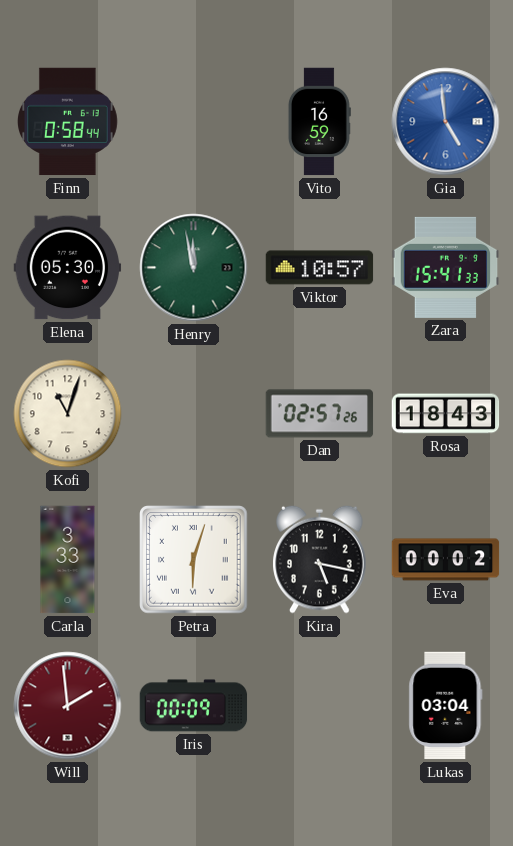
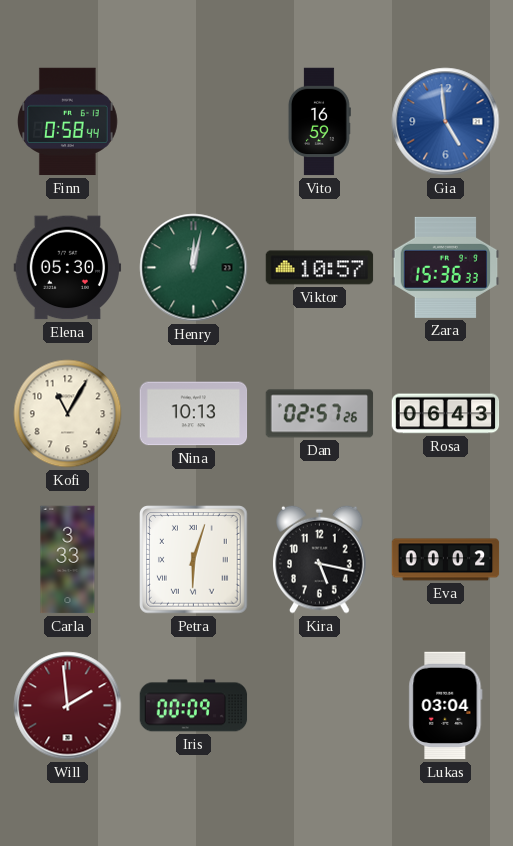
Henry: 11:58 -> 12:02
Zara: 15:41 -> 15:36
Kofi: 11:03 -> 11:05
Nina: none -> 10:13
Rosa: 18:43 -> 06:43
